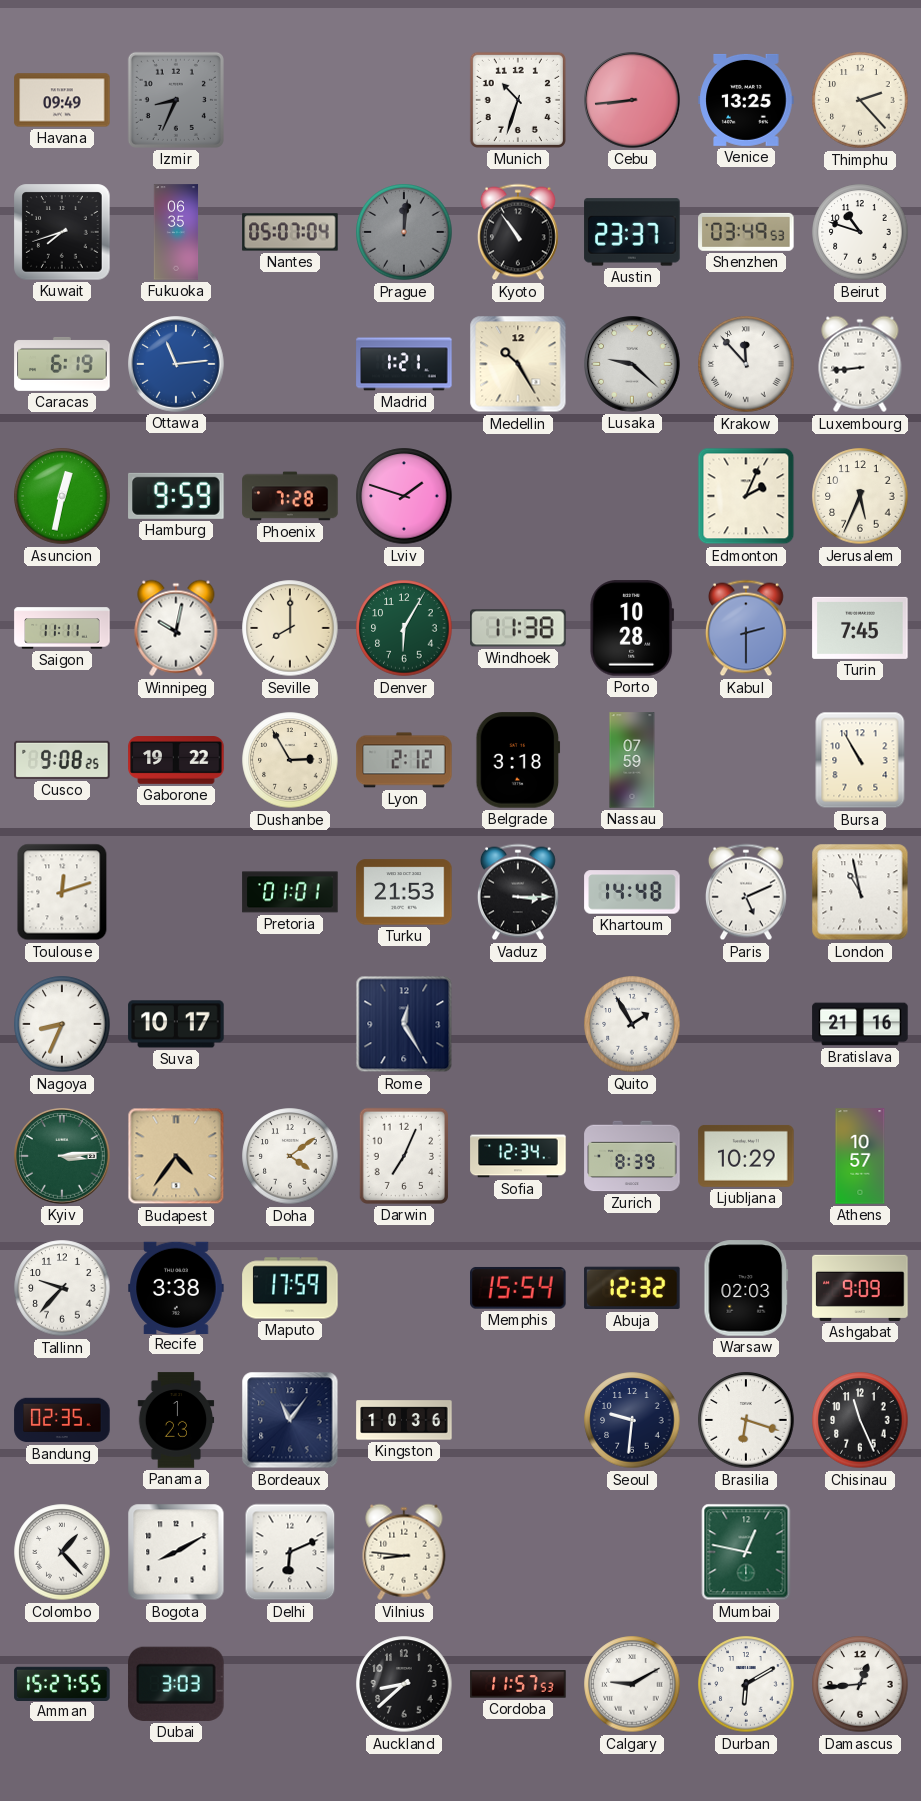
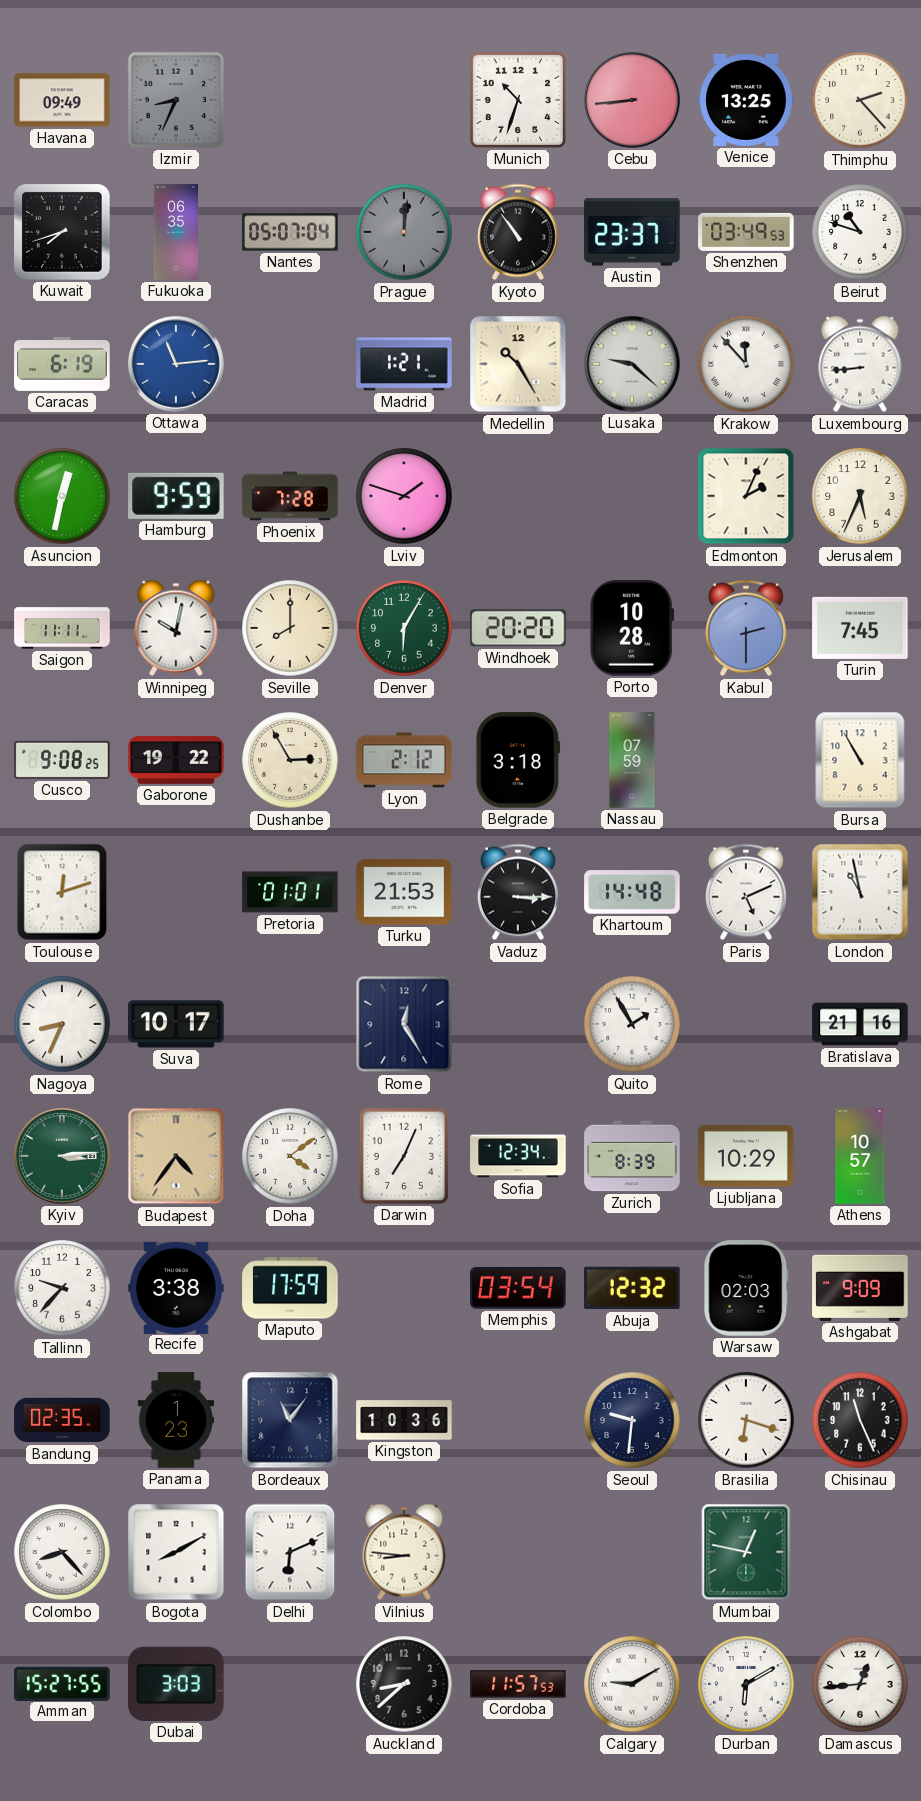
Windhoek: 11:38 -> 20:20
Memphis: 15:54 -> 03:54
Colombo: 1:23 -> 8:23
